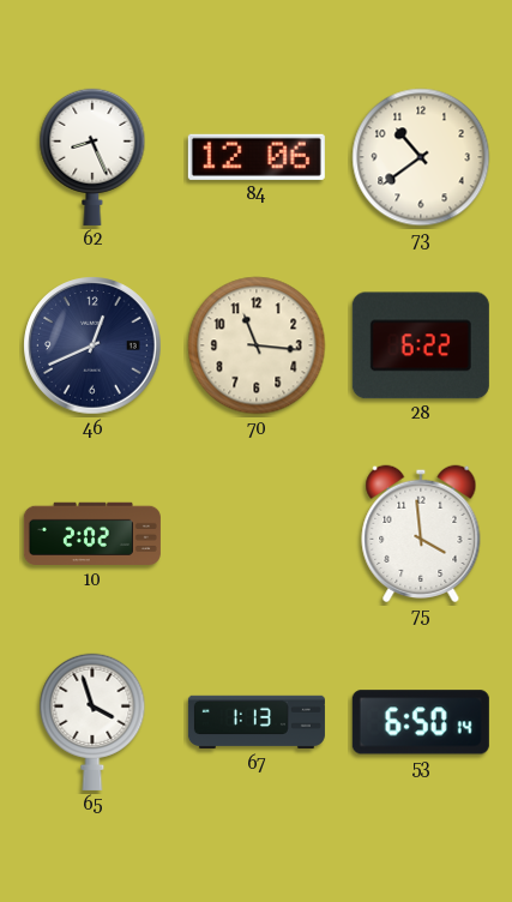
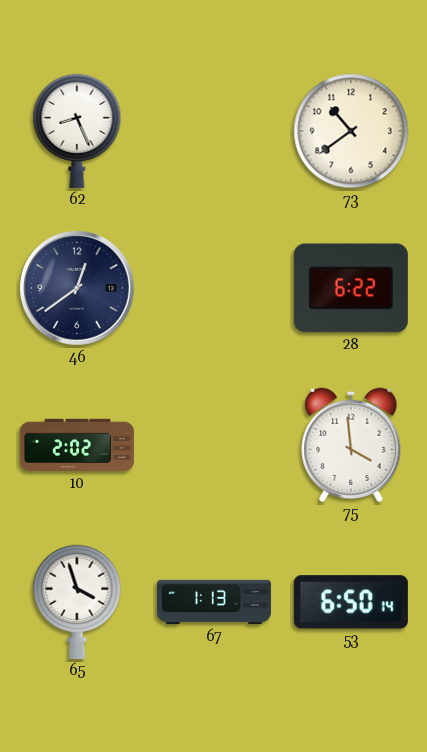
84: 12:06 -> none
46: 12:41 -> 12:39
70: 11:16 -> none
